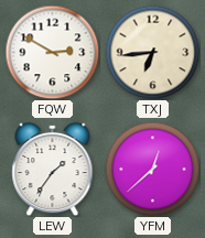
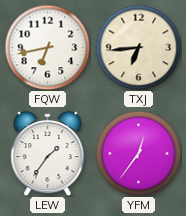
FQW: 2:50 -> 6:43
YFM: 12:38 -> 12:36
